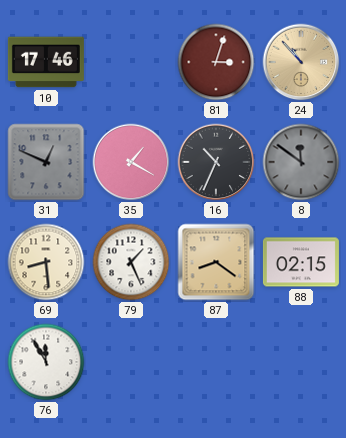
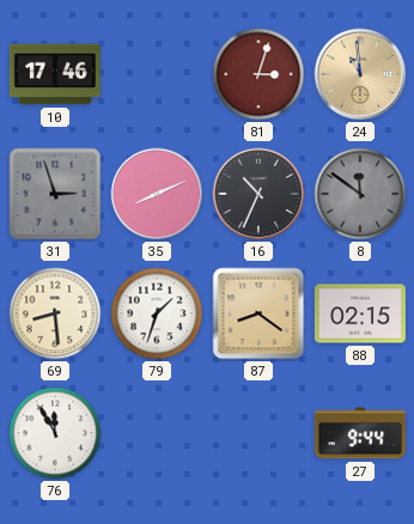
24: 10:53 -> 10:59
31: 12:49 -> 2:57
35: 1:20 -> 8:11
79: 1:26 -> 1:33
27: none -> 9:44
